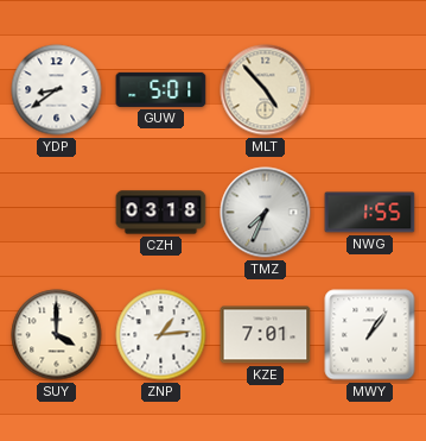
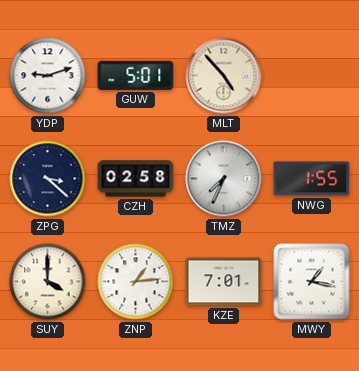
YDP: 8:39 -> 9:12
ZPG: none -> 3:22
CZH: 03:18 -> 02:58
MWY: 1:06 -> 1:17
